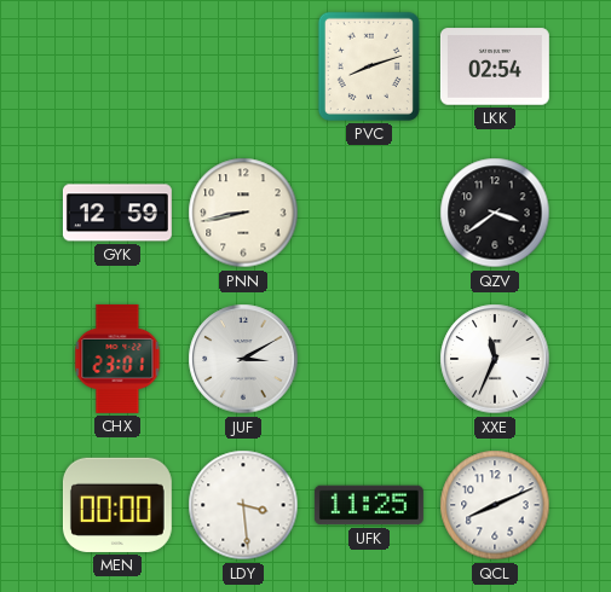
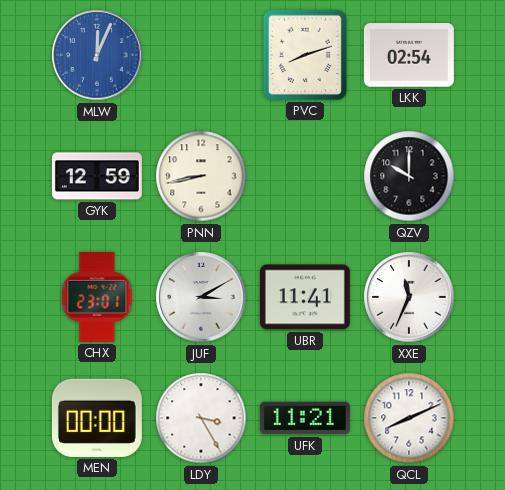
MLW: none -> 12:04
QZV: 3:39 -> 10:00
UBR: none -> 11:41
LDY: 3:29 -> 3:25
UFK: 11:25 -> 11:21
